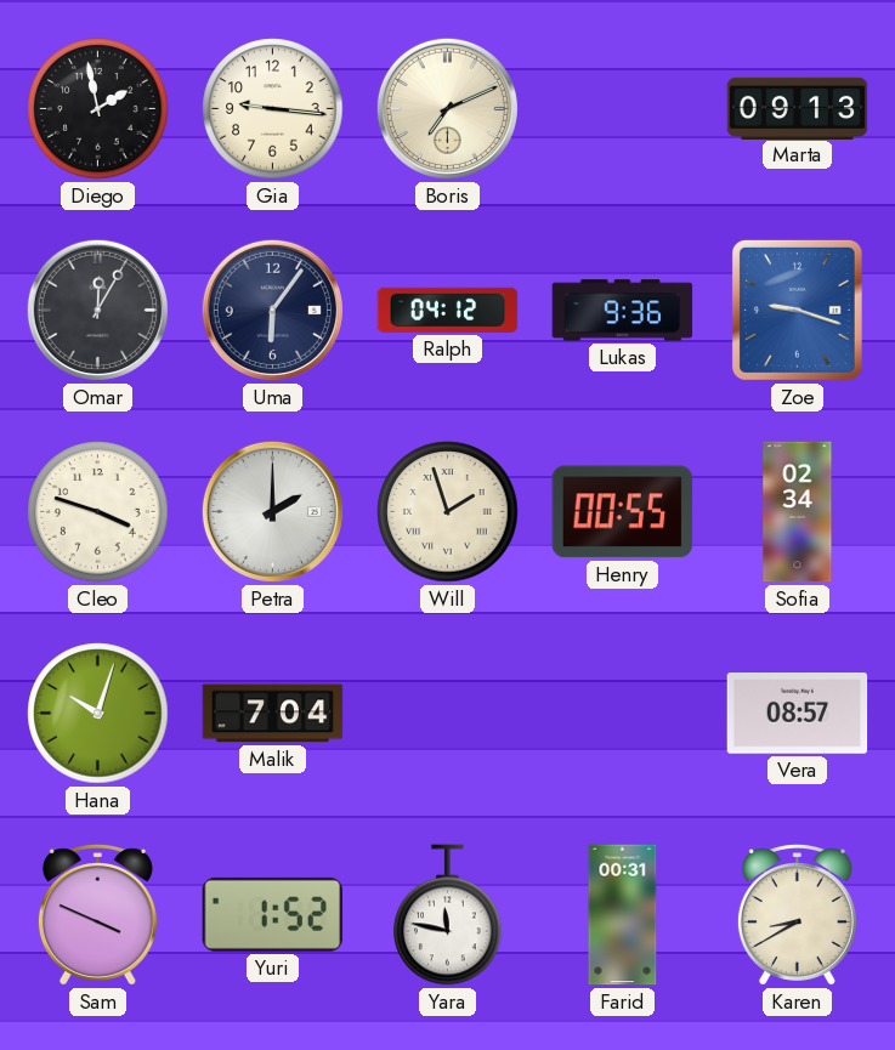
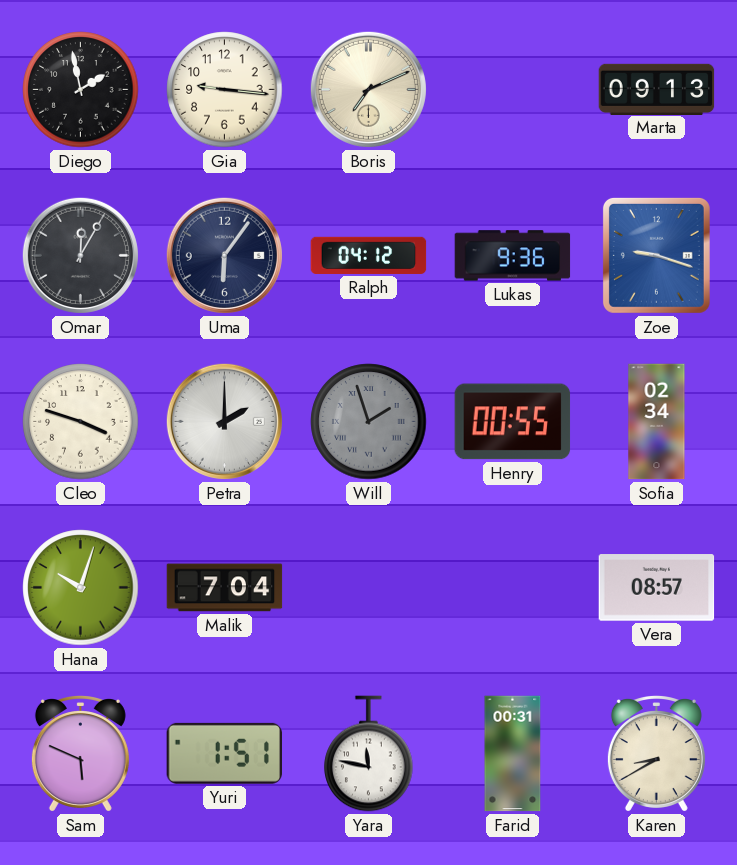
Will dial: cream -> grey
Sam: 3:49 -> 5:49
Yuri: 1:52 -> 1:51
